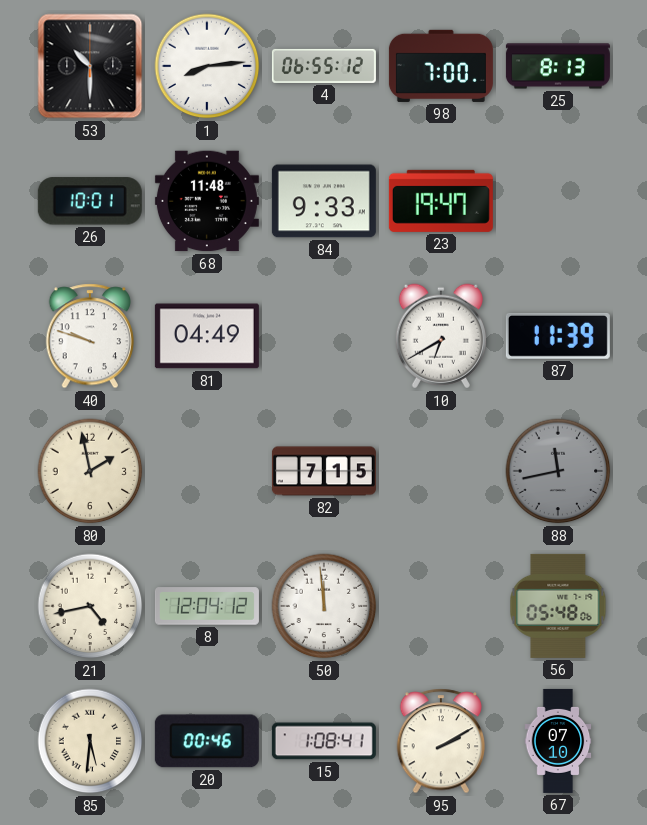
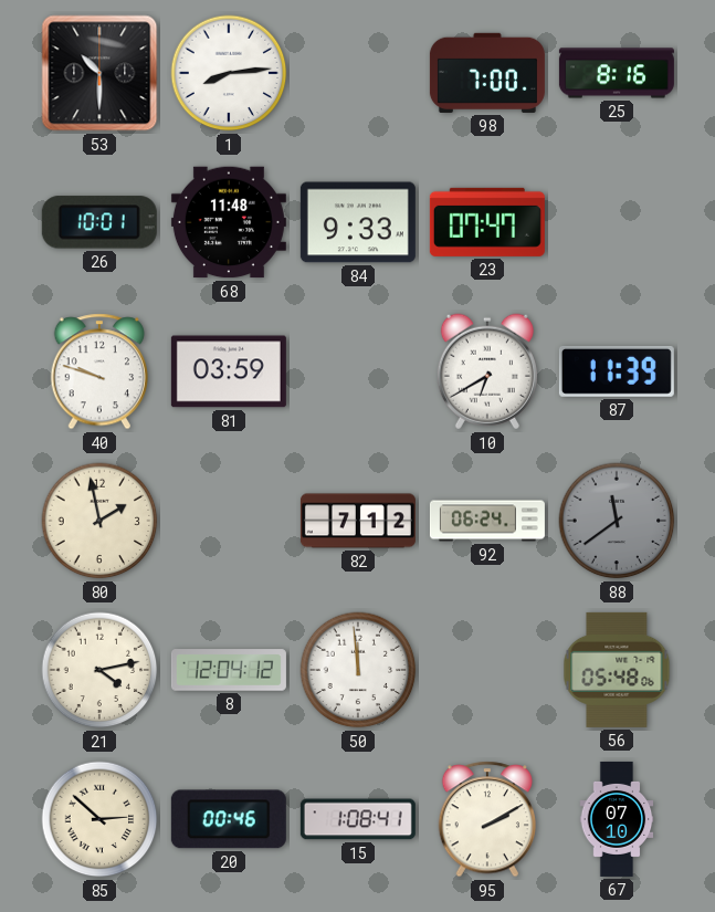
4: 06:55 -> none
25: 8:13 -> 8:16
23: 19:47 -> 07:47
81: 04:49 -> 03:59
82: 7:15 -> 7:12
92: none -> 06:24
88: 11:43 -> 11:39
21: 4:43 -> 4:13
85: 5:31 -> 2:52
